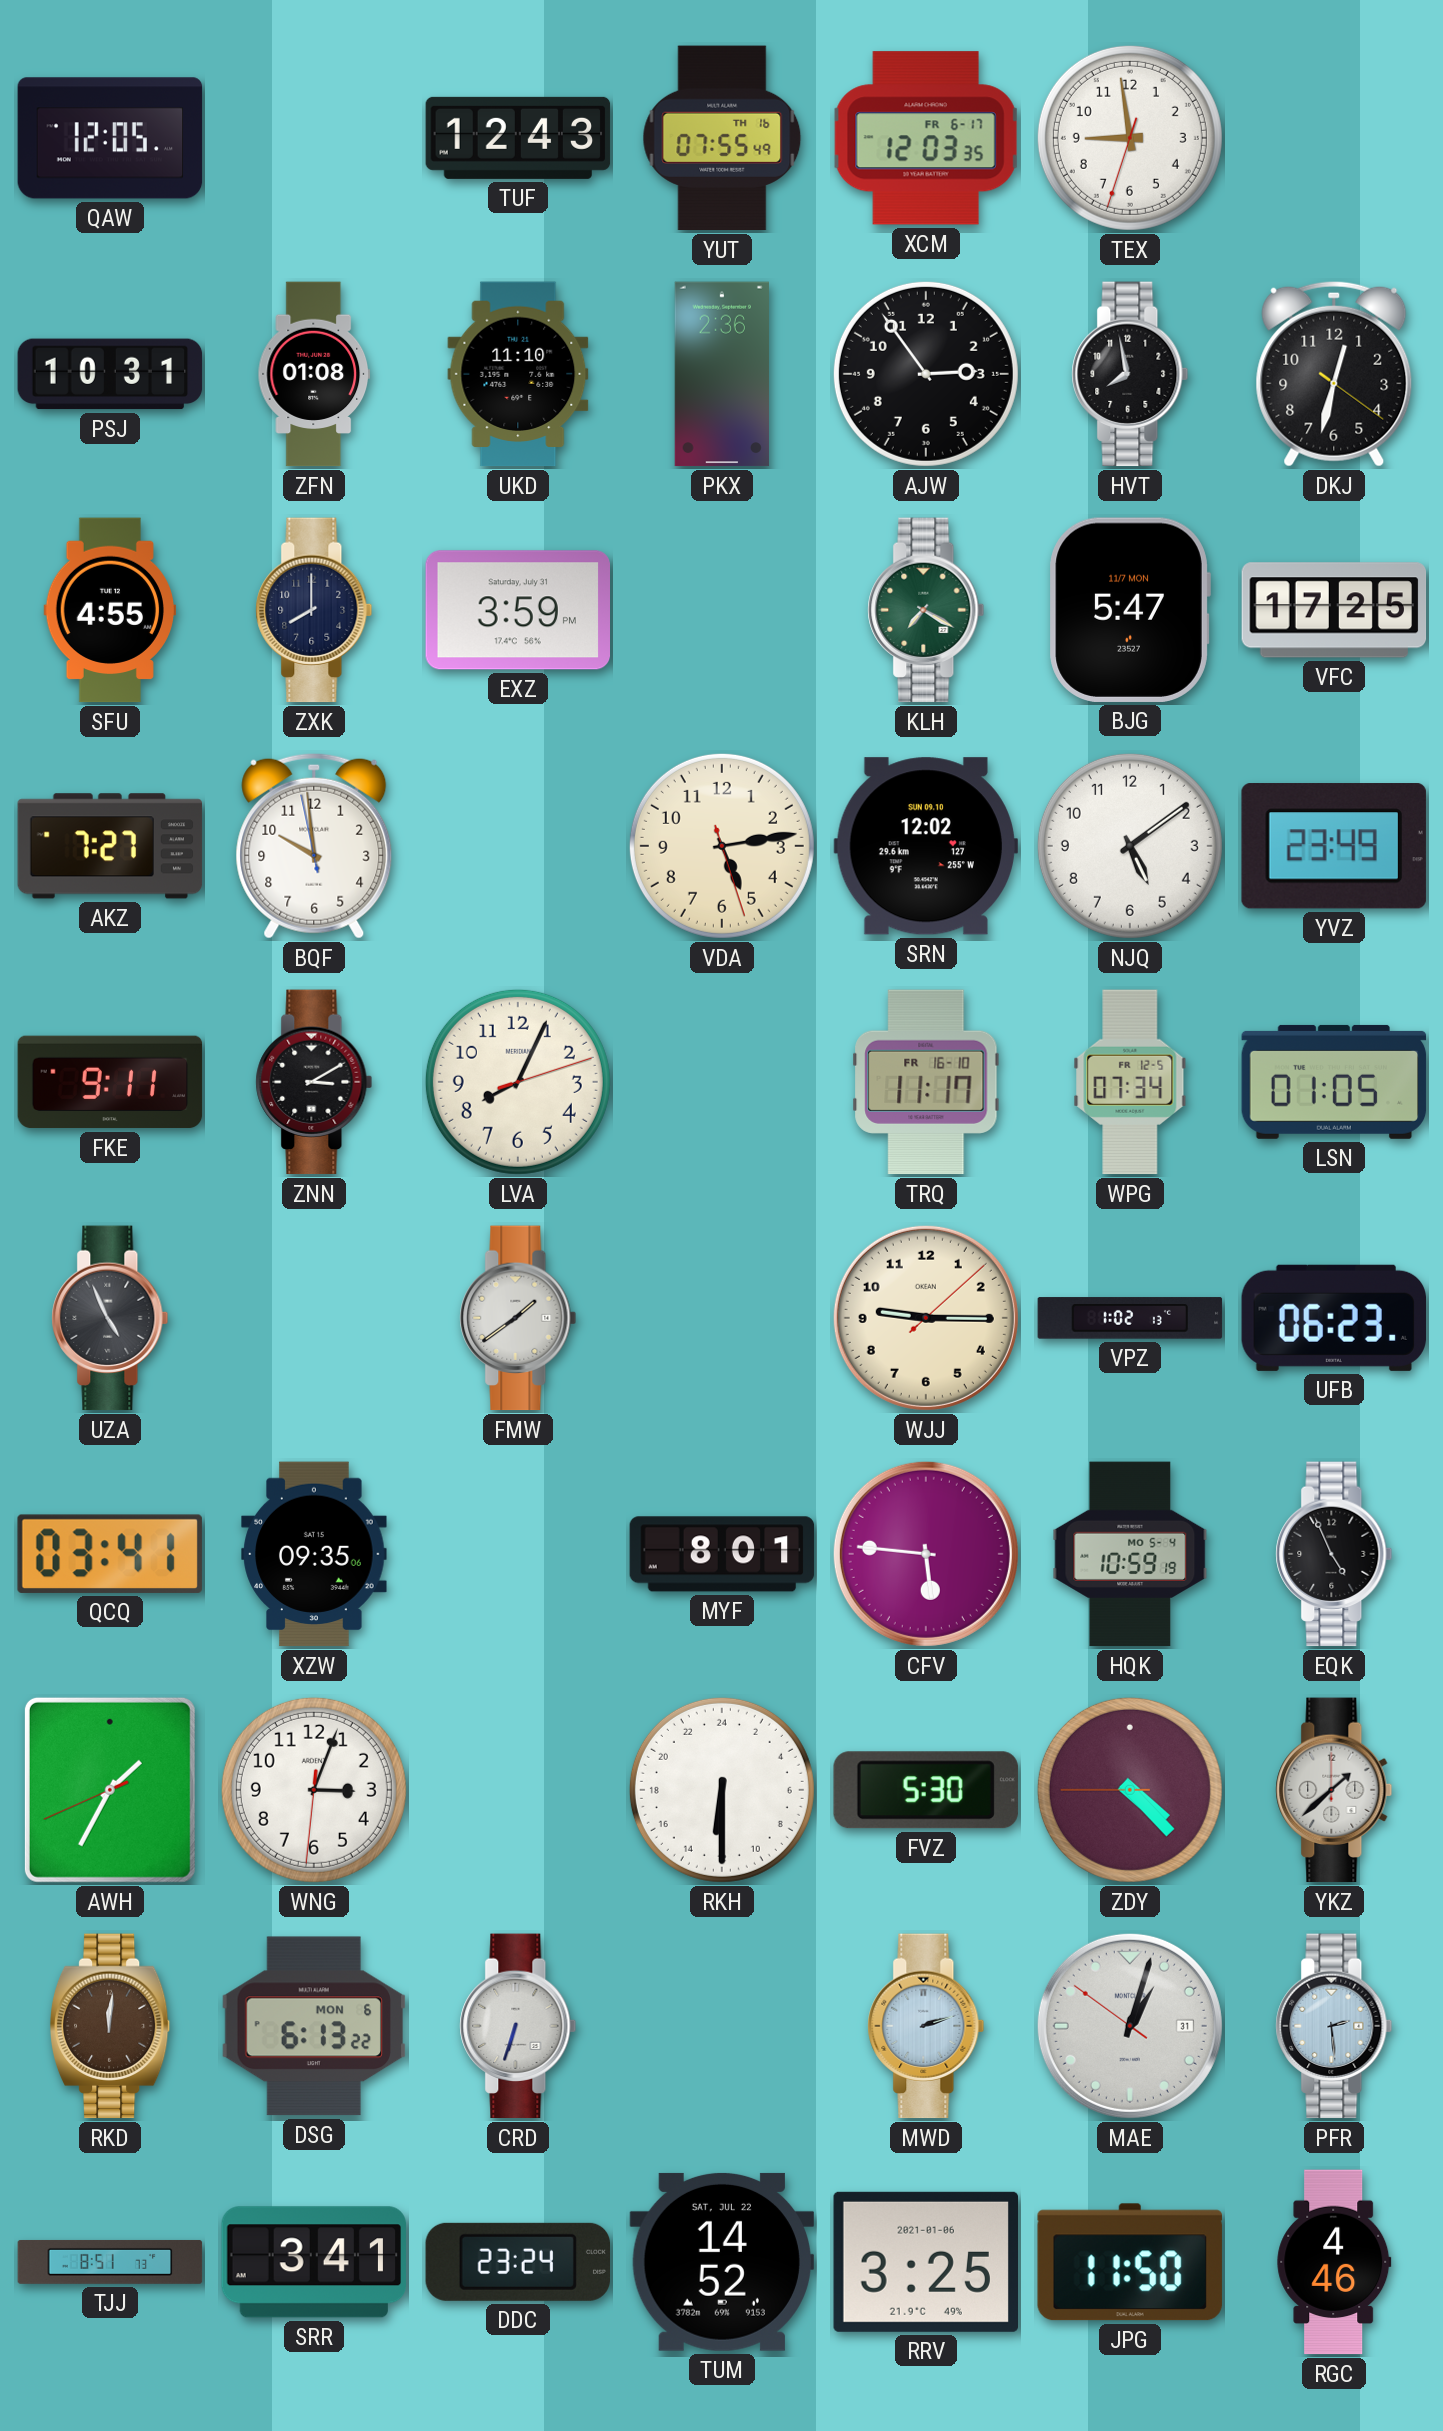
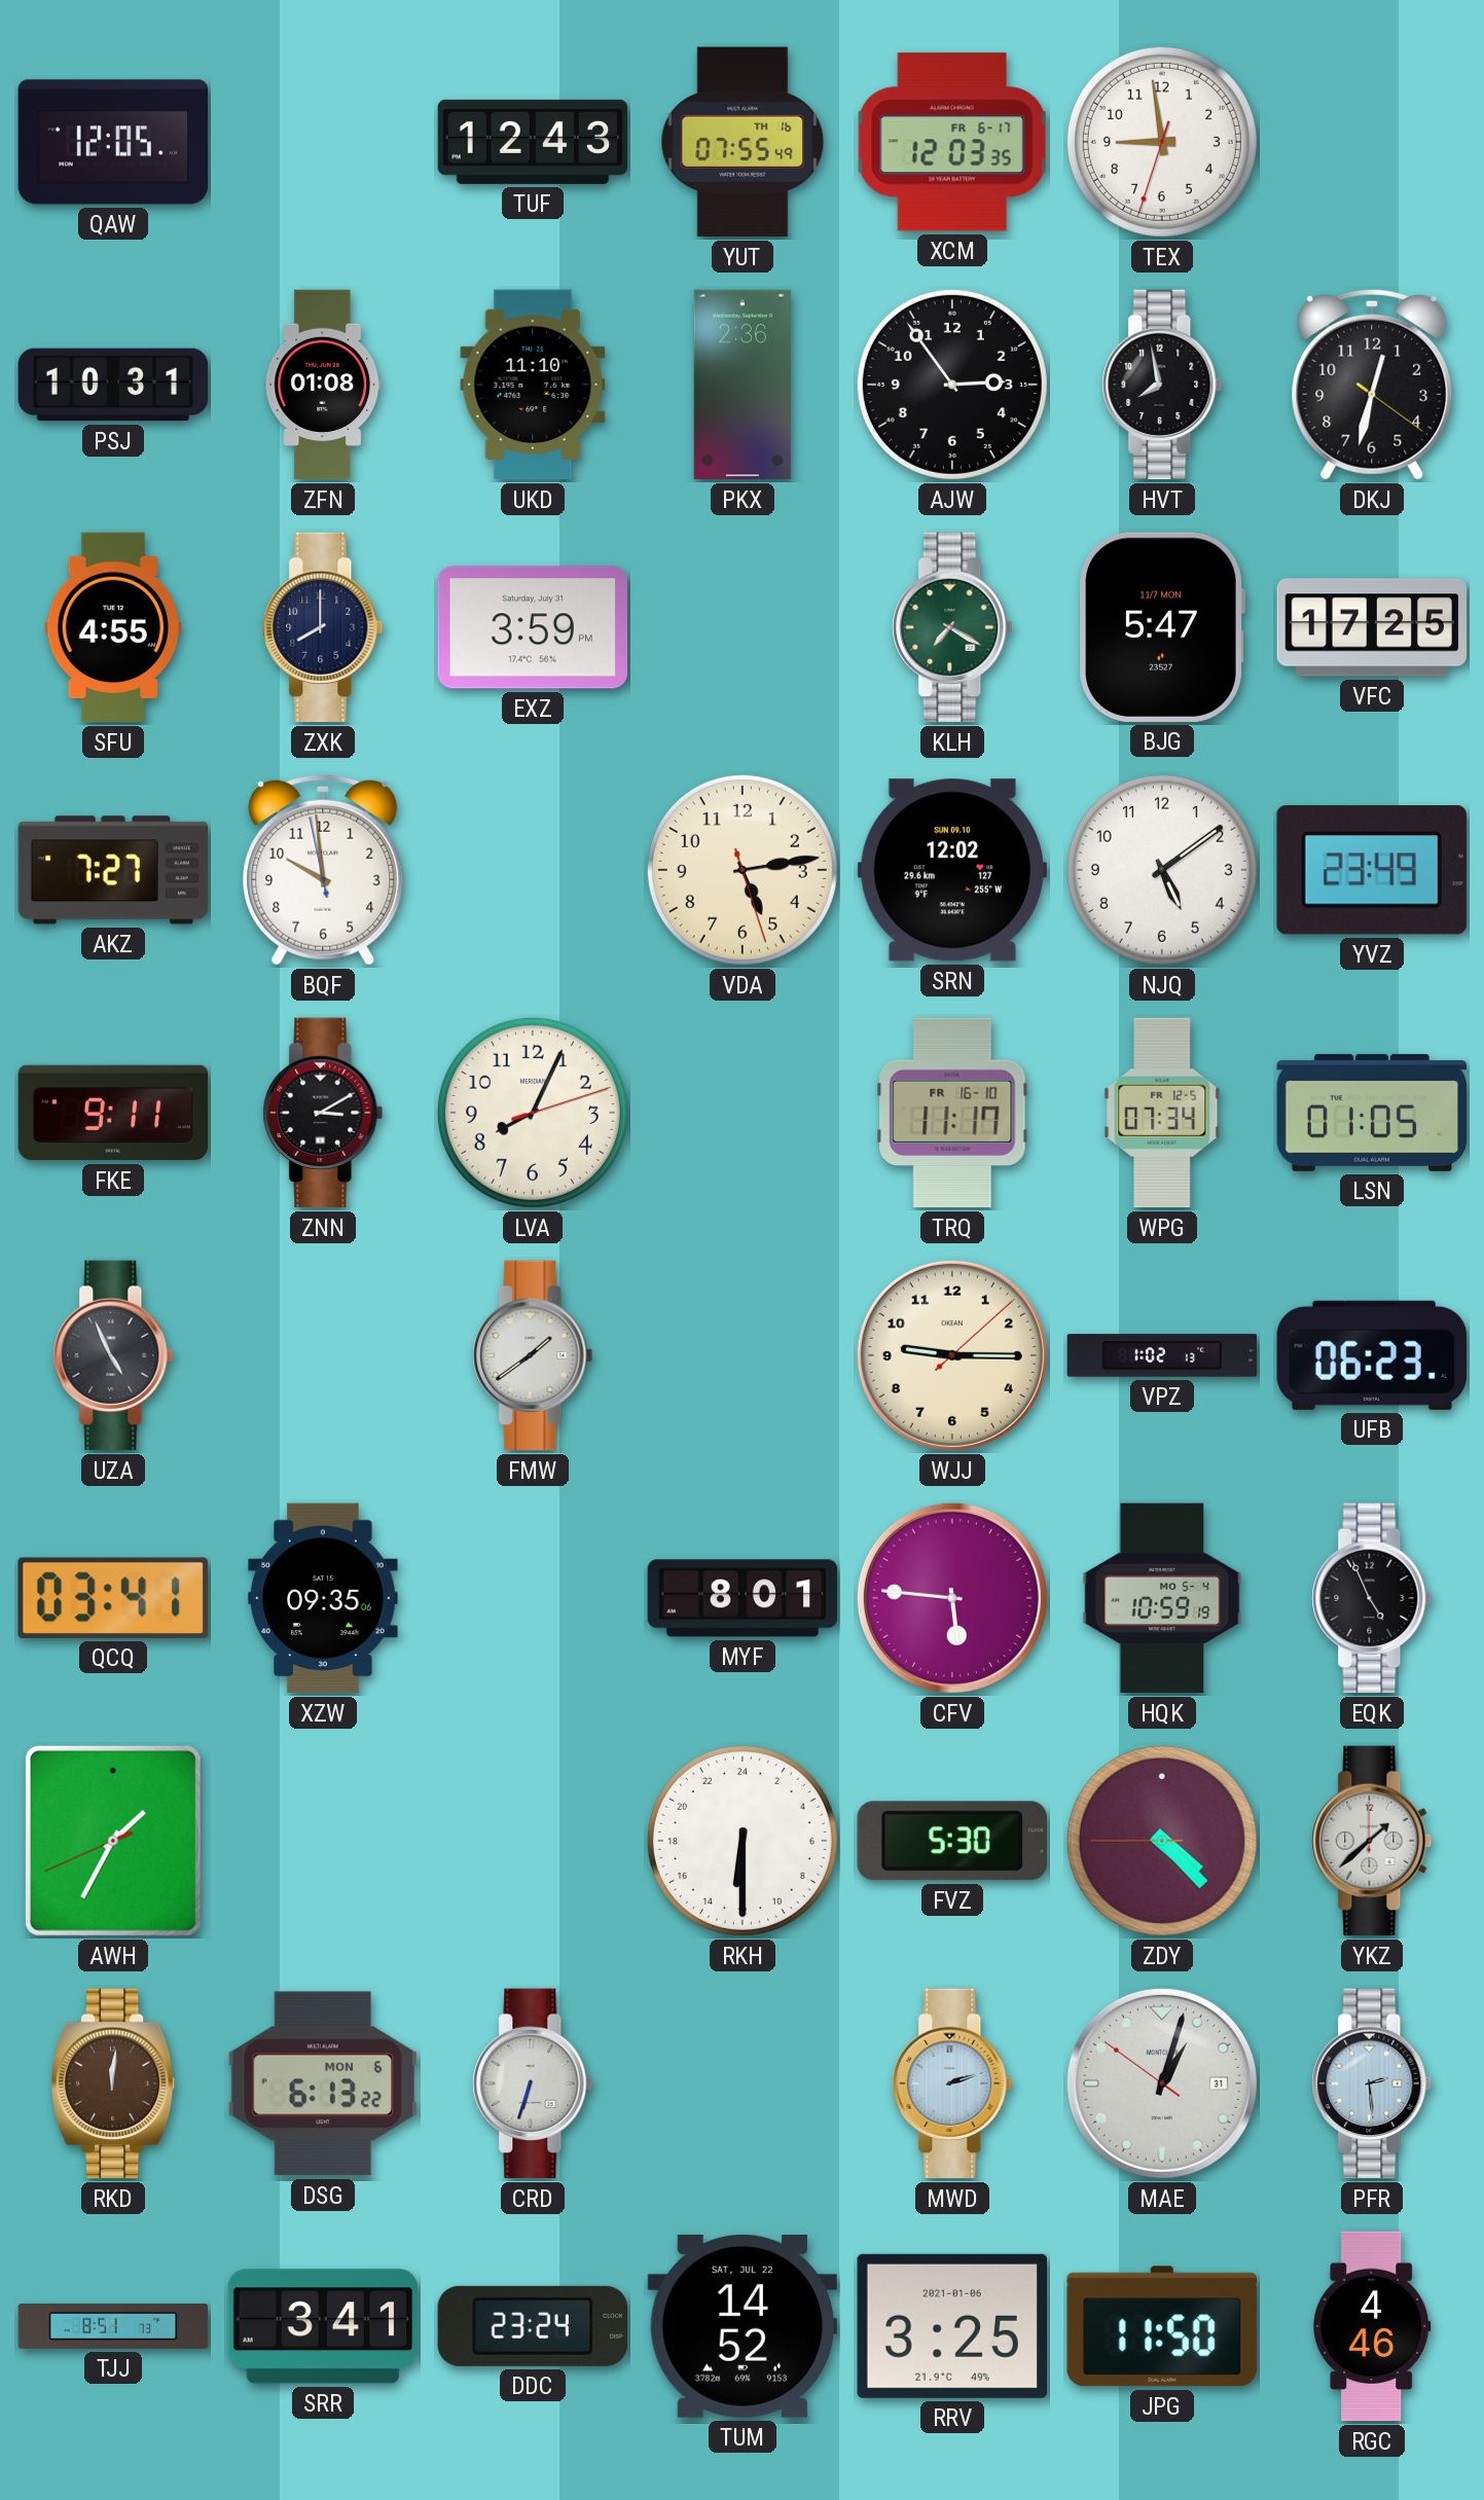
WNG: 3:03 -> none
